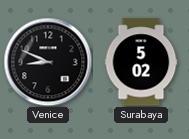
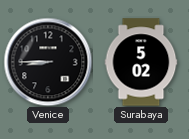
Venice: 8:49 -> 8:45
